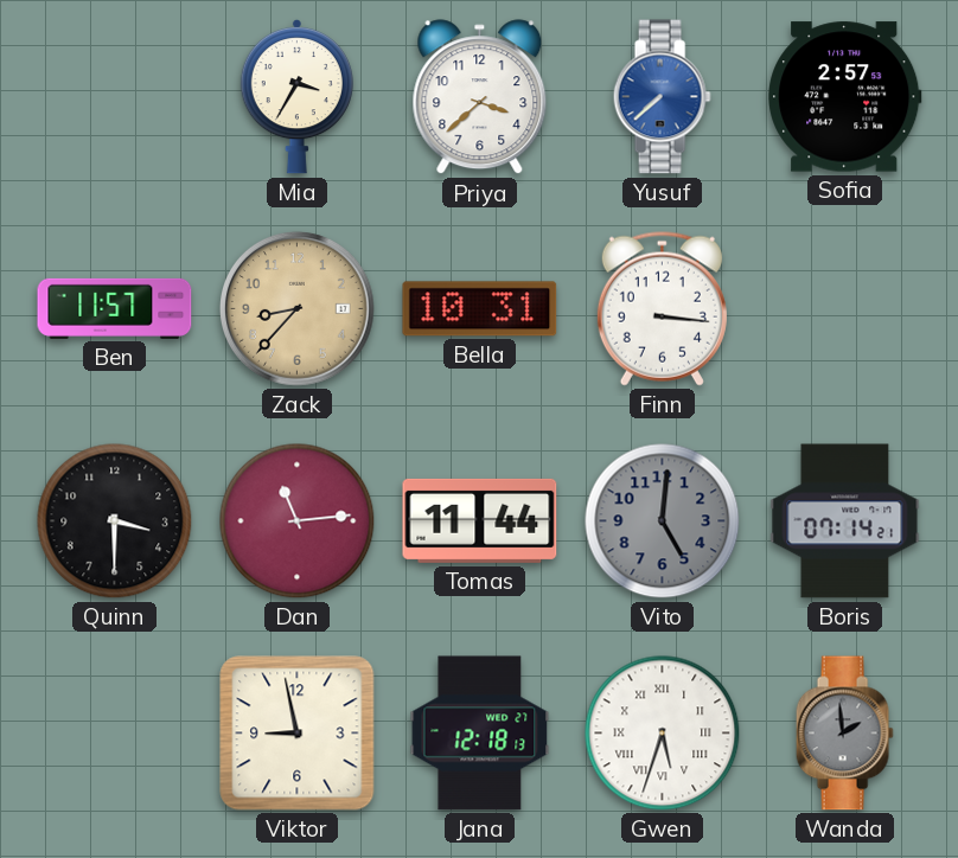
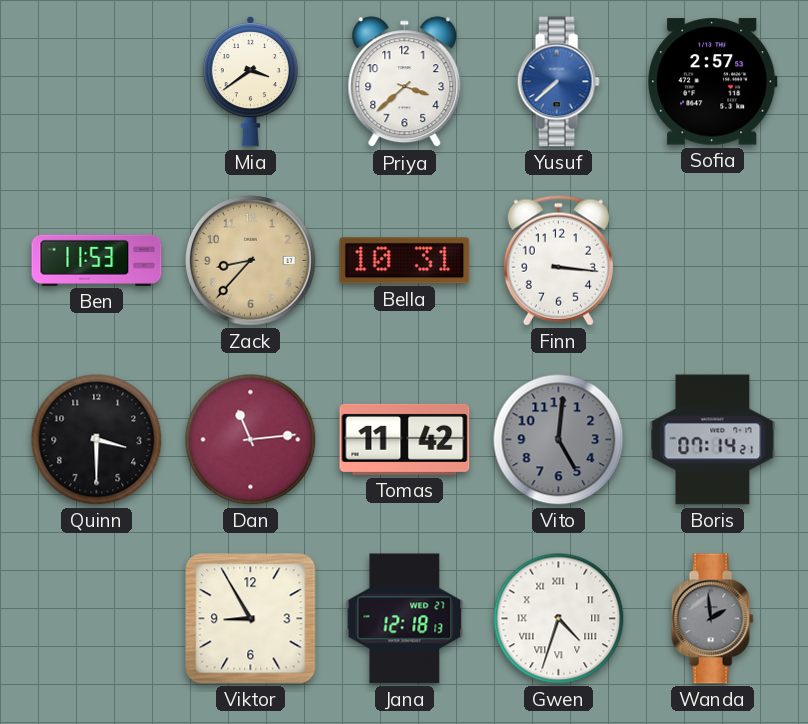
Mia: 3:35 -> 3:39
Ben: 11:57 -> 11:53
Tomas: 11:44 -> 11:42
Viktor: 8:58 -> 8:55
Gwen: 5:33 -> 4:33
